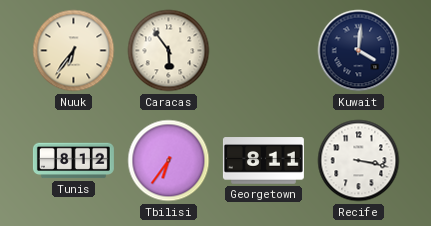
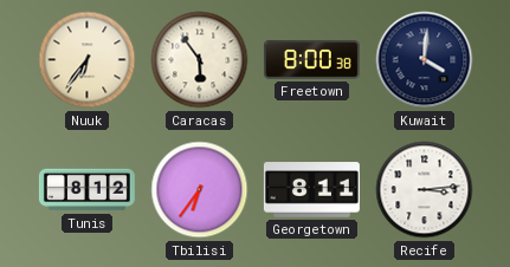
Freetown: none -> 8:00
Recife: 3:17 -> 3:14
